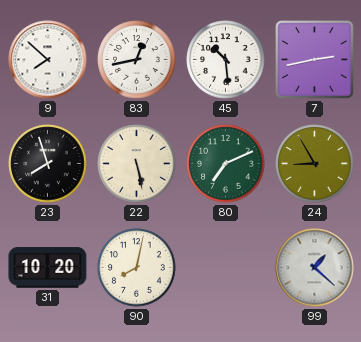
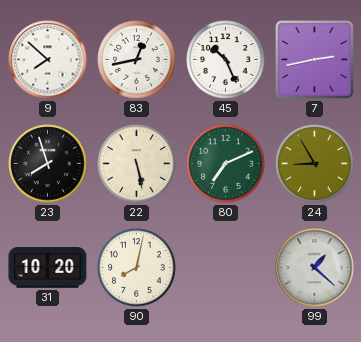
45: 10:29 -> 10:26
